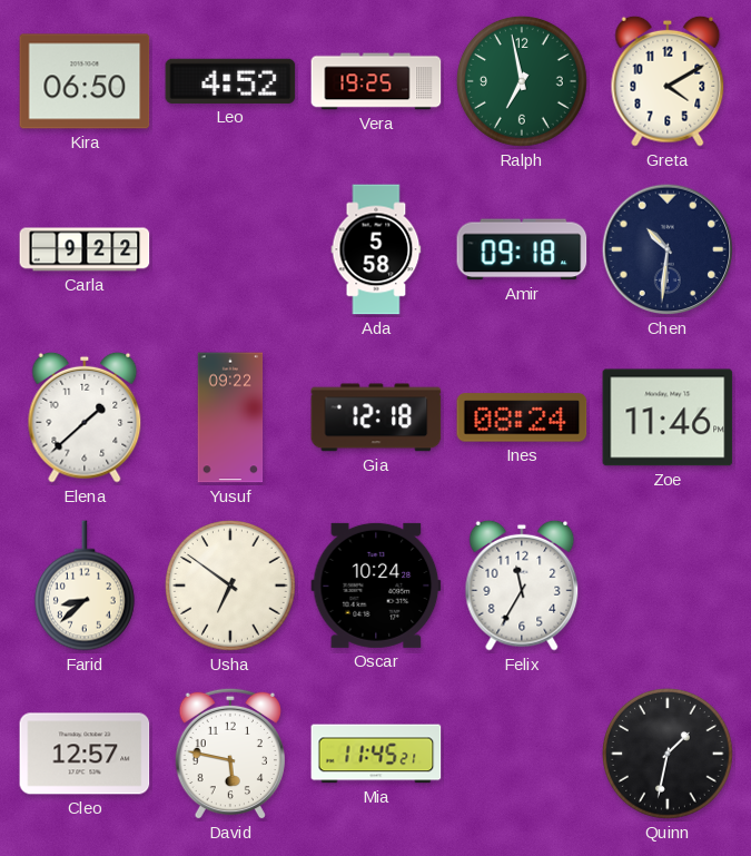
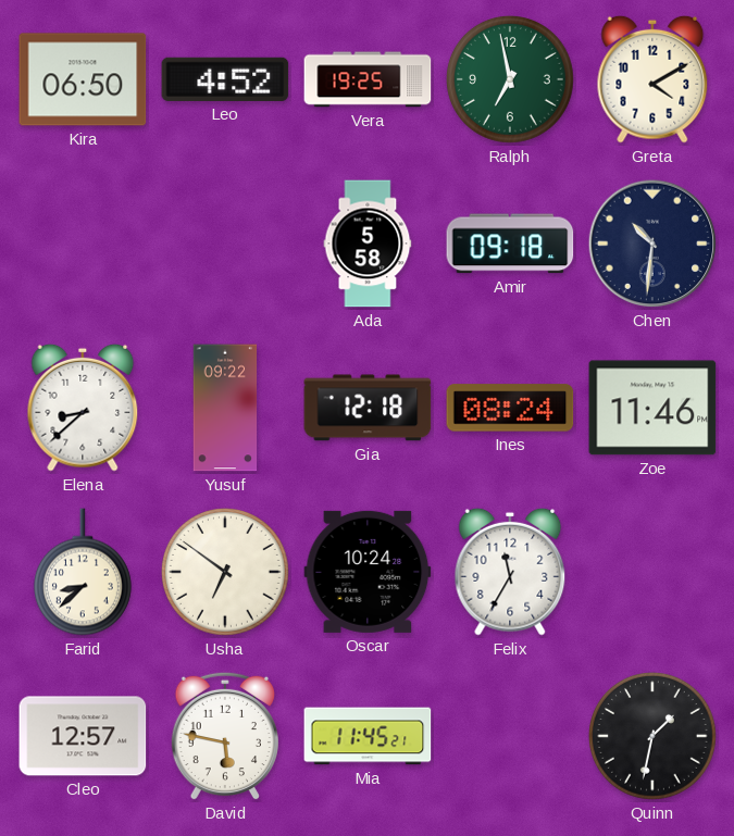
Carla: 9:22 -> none
Elena: 1:38 -> 8:38
